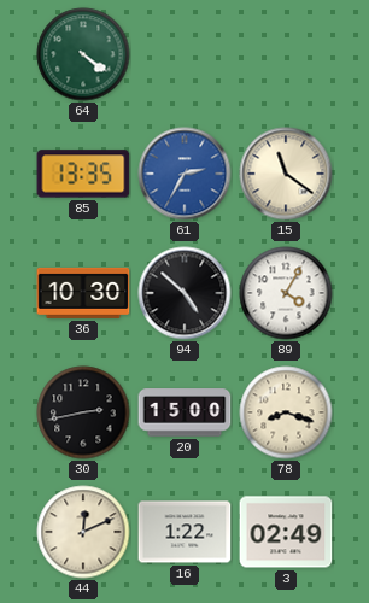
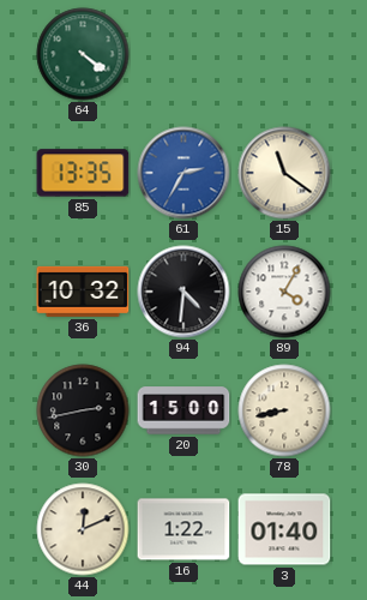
36: 10:30 -> 10:32
94: 4:52 -> 4:31
78: 8:18 -> 8:43
3: 02:49 -> 01:40
